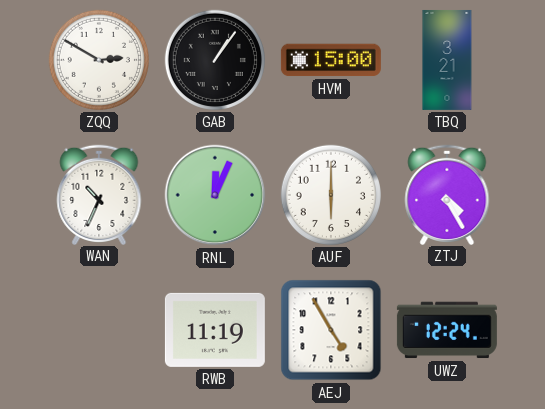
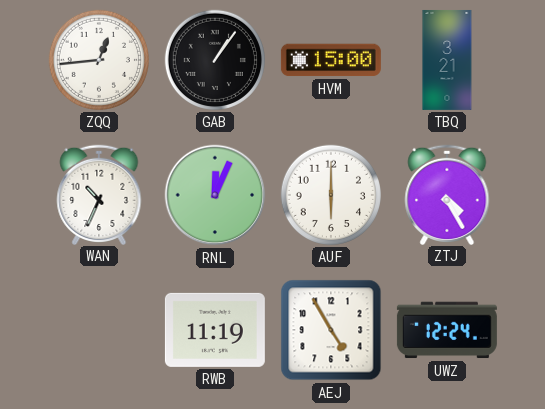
ZQQ: 2:50 -> 12:44
